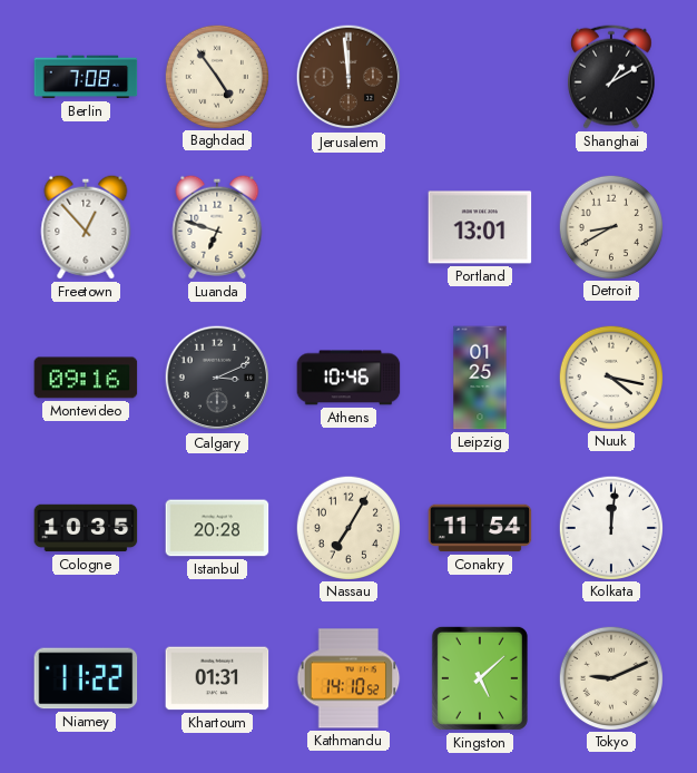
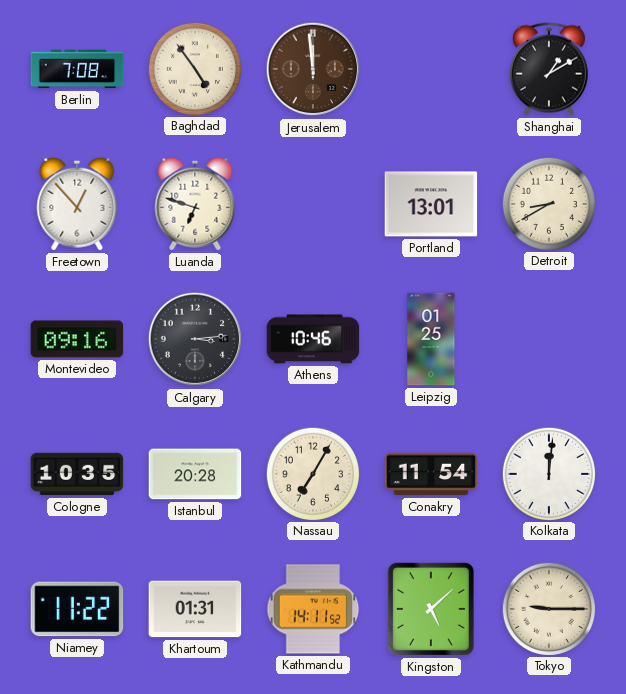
Calgary: 3:11 -> 3:14
Nuuk: 4:17 -> none
Kathmandu: 14:10 -> 14:11
Tokyo: 9:11 -> 9:15
